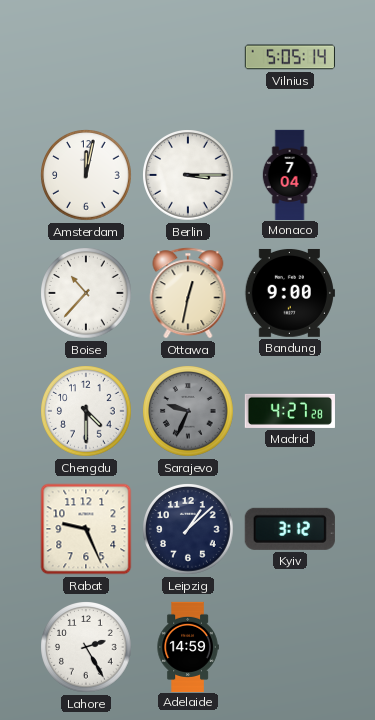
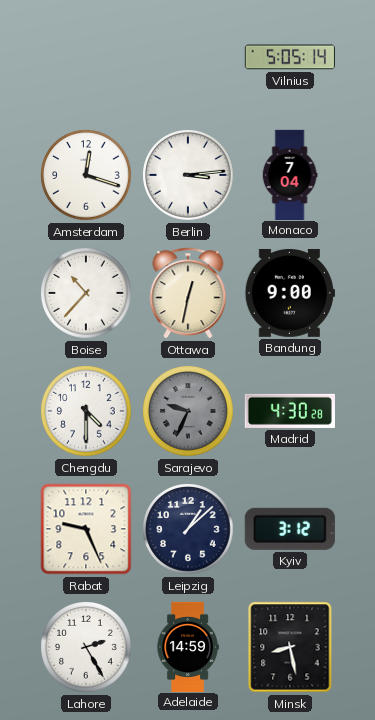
Amsterdam: 12:02 -> 12:18
Berlin: 3:15 -> 3:14
Madrid: 4:27 -> 4:30
Minsk: none -> 8:28
